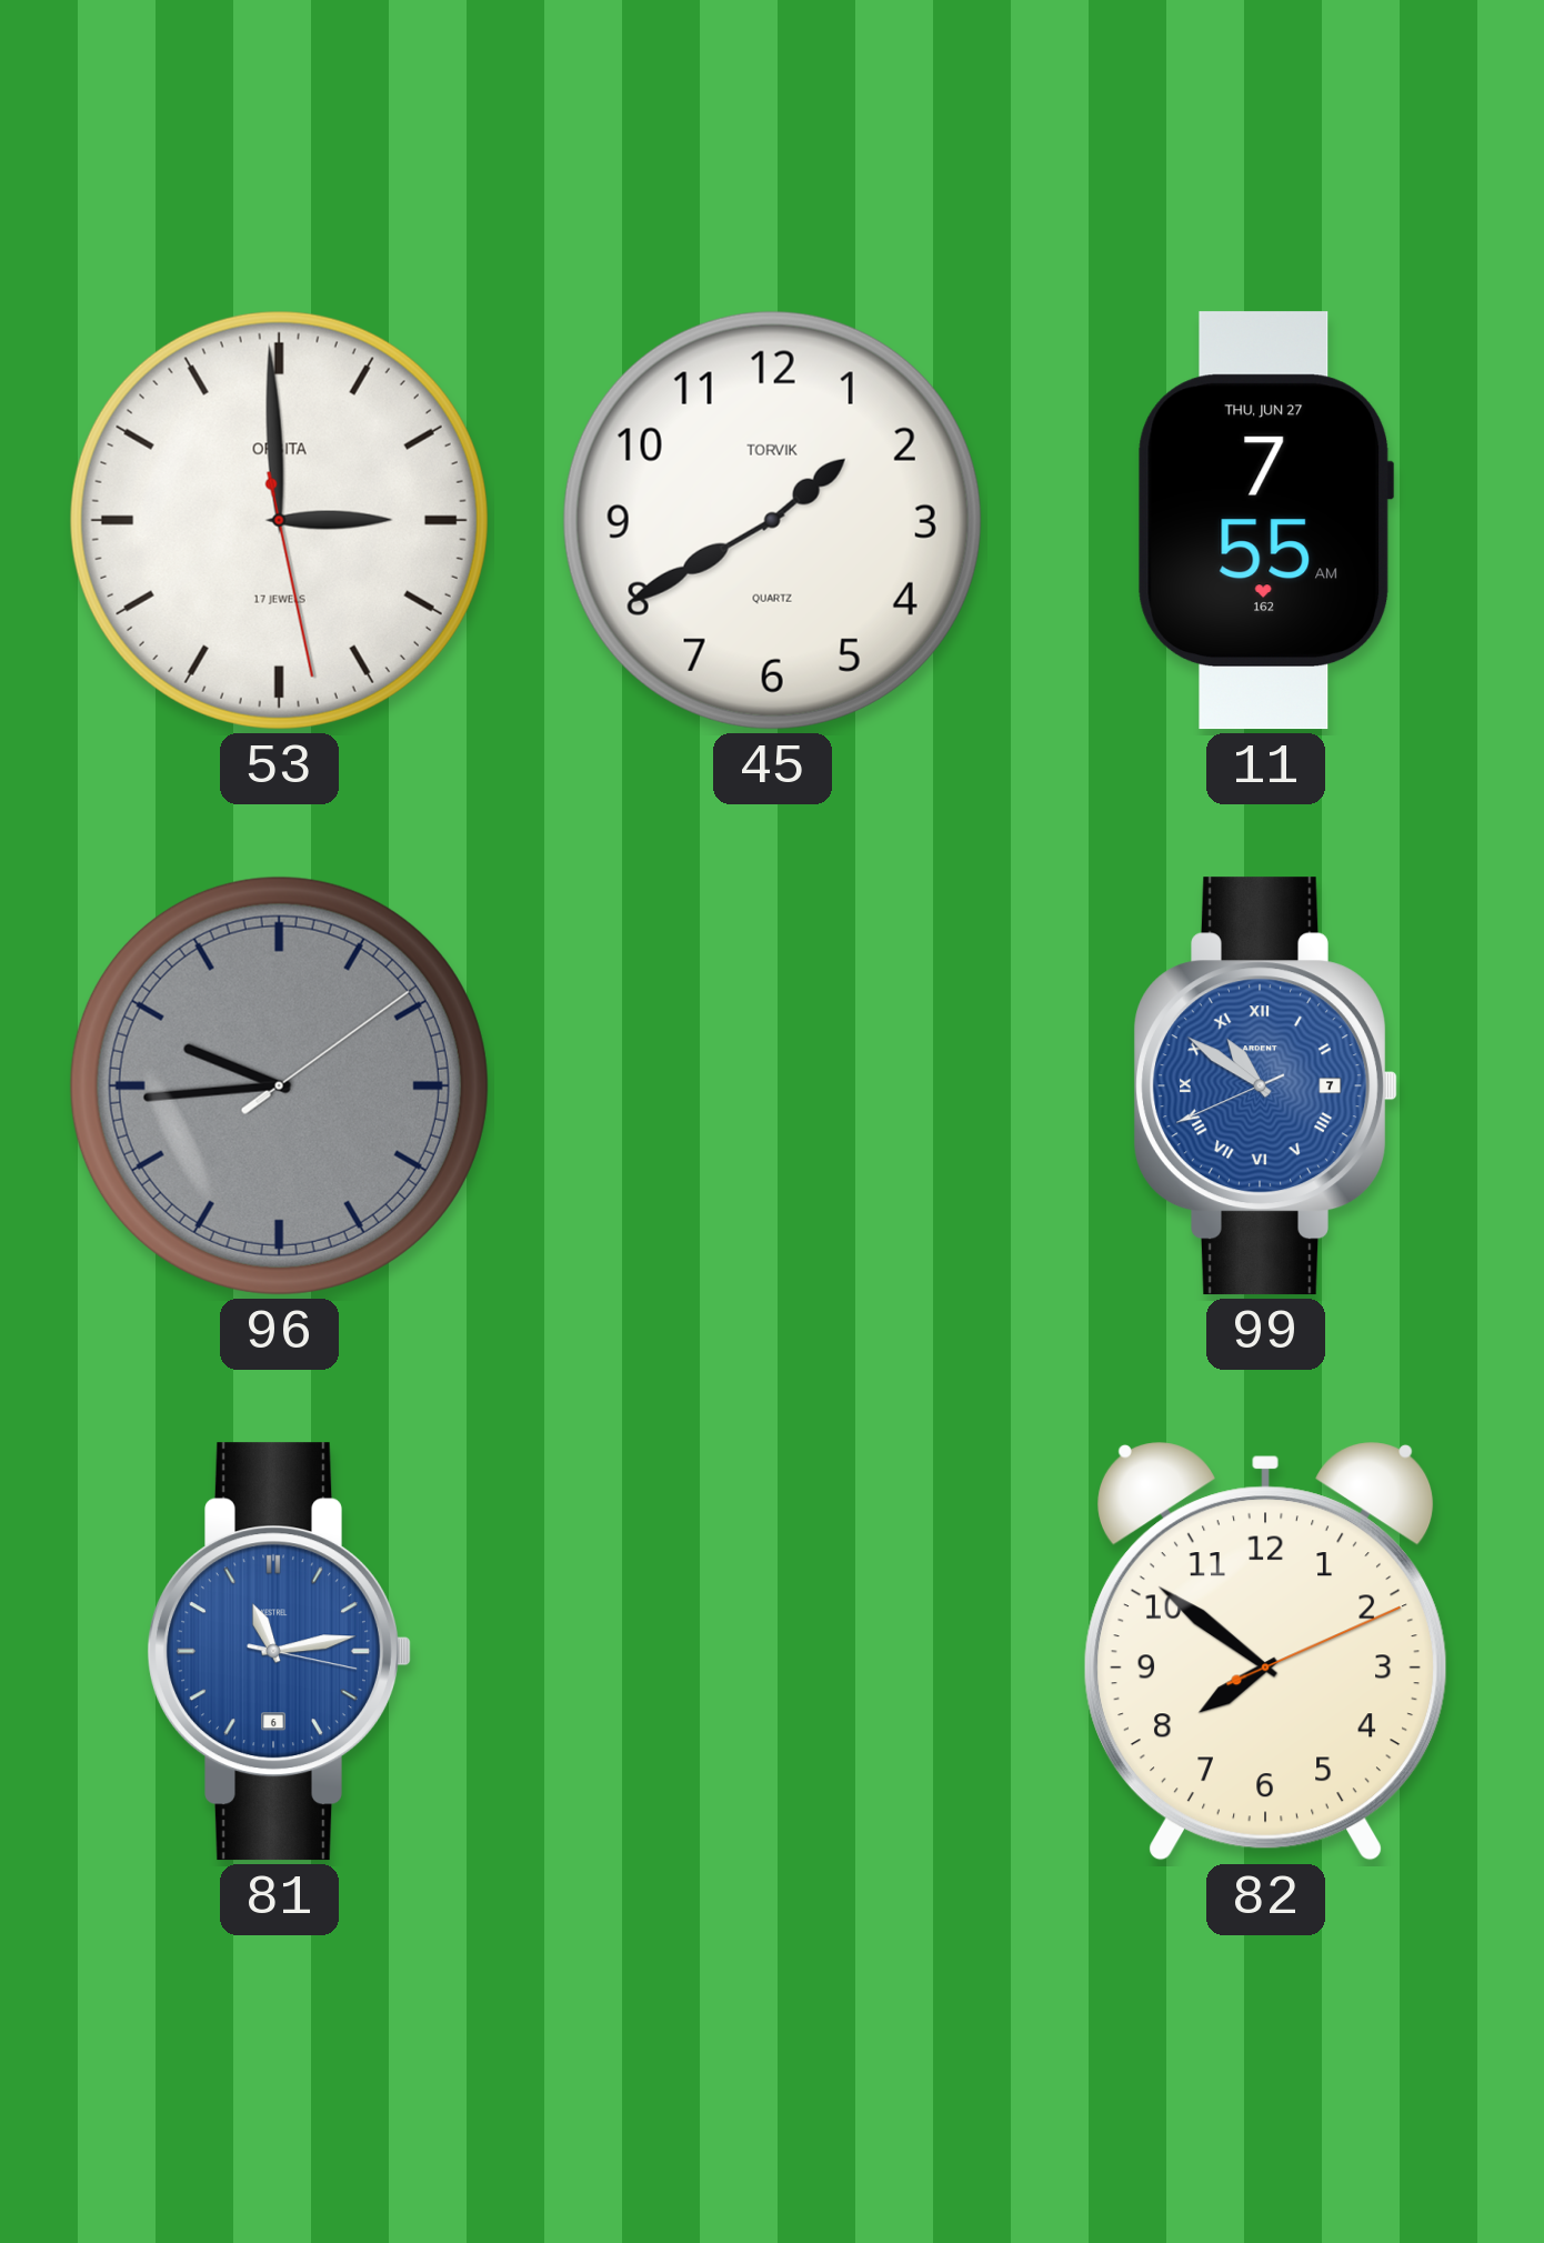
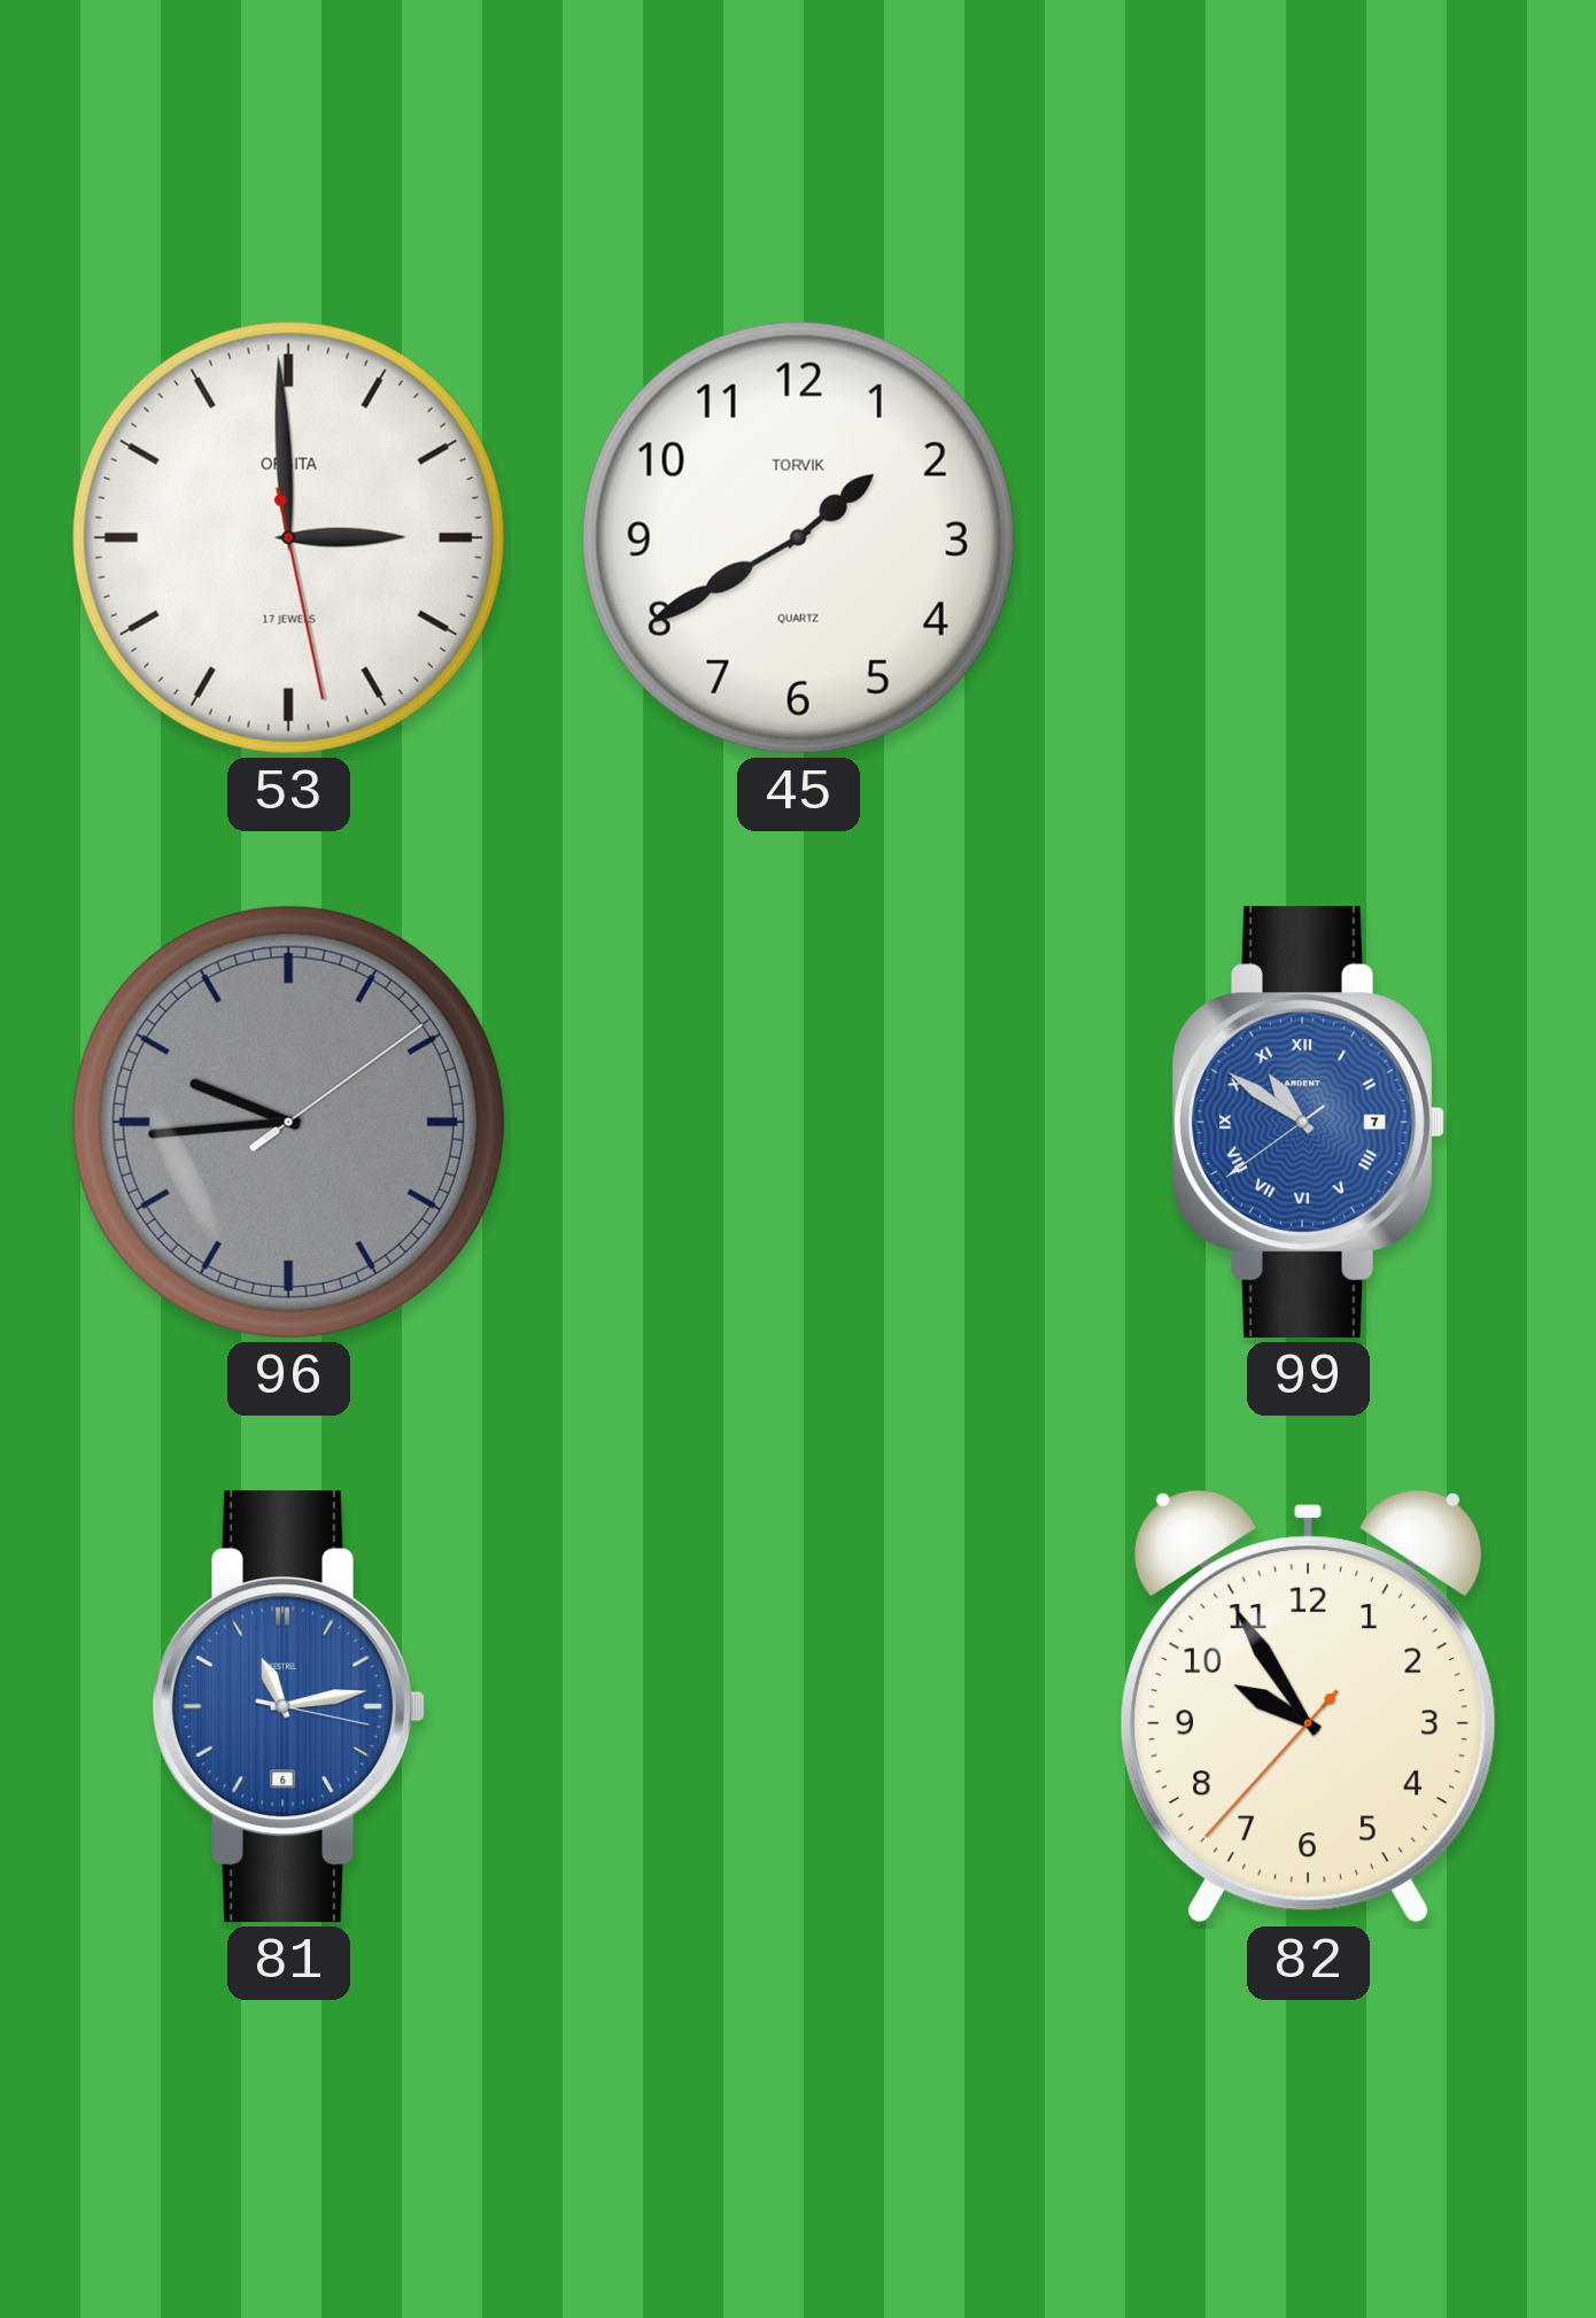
11: 7:55 -> none
99: 10:50:41 -> 10:50:39
82: 7:51 -> 9:54
